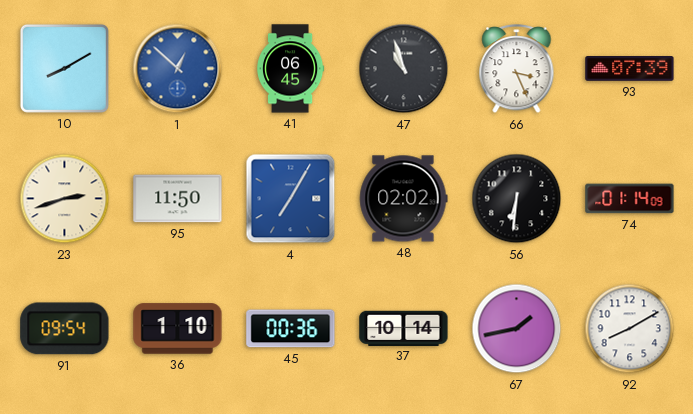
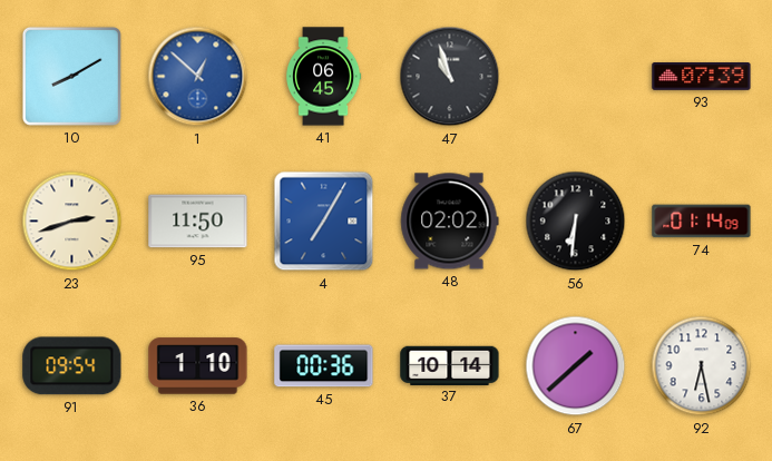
66: 3:26 -> none
67: 1:43 -> 1:38
92: 8:10 -> 6:28
